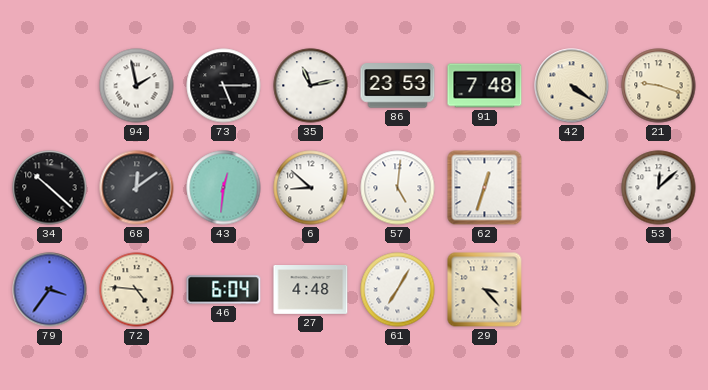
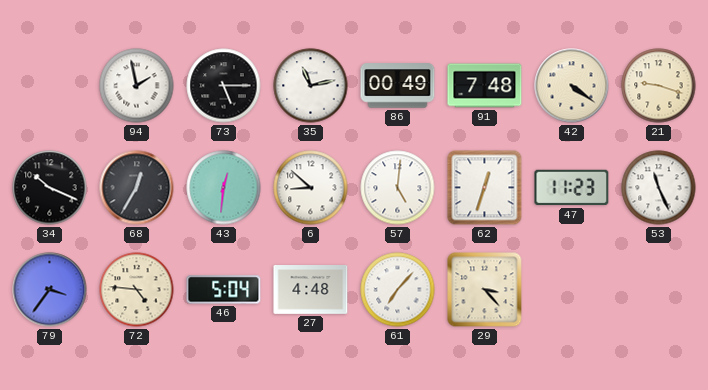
86: 23:53 -> 00:49
34: 10:22 -> 10:19
68: 12:09 -> 12:35
47: none -> 11:23
53: 12:08 -> 11:26
46: 6:04 -> 5:04
61: 7:05 -> 7:07
